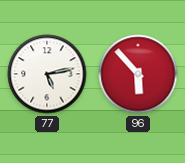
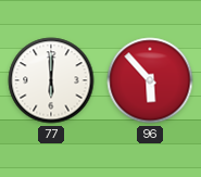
77: 5:13 -> 6:00
